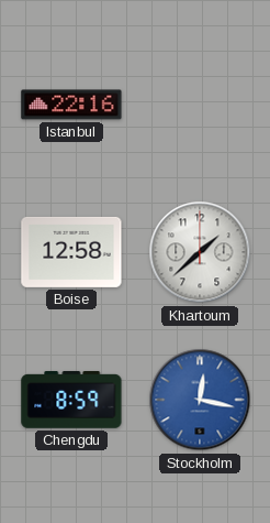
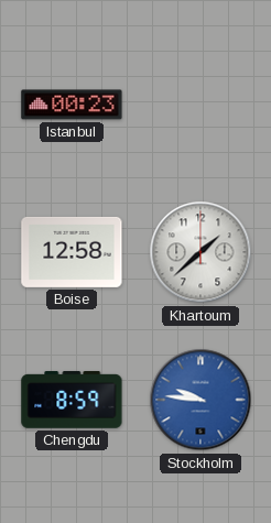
Istanbul: 22:16 -> 00:23
Stockholm: 12:17 -> 9:46
